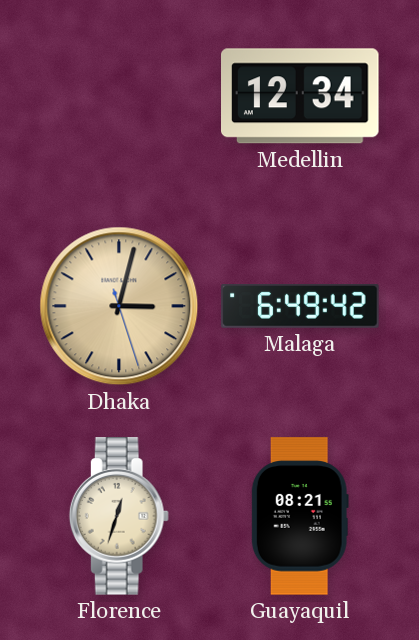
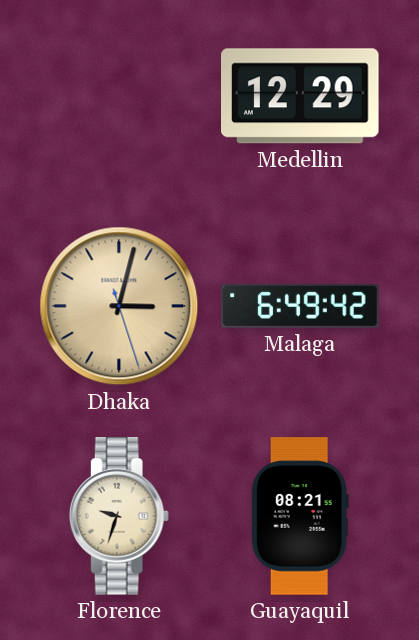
Medellin: 12:34 -> 12:29
Florence: 12:33 -> 9:33
